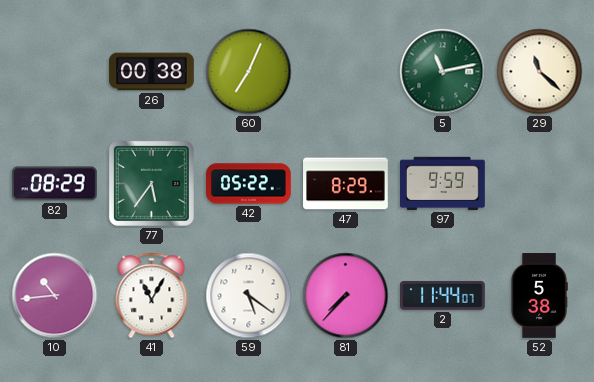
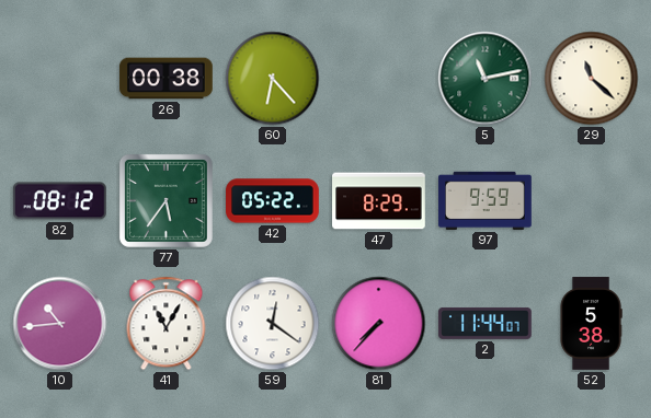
60: 7:04 -> 6:23
82: 08:29 -> 08:12
59: 5:21 -> 12:21
